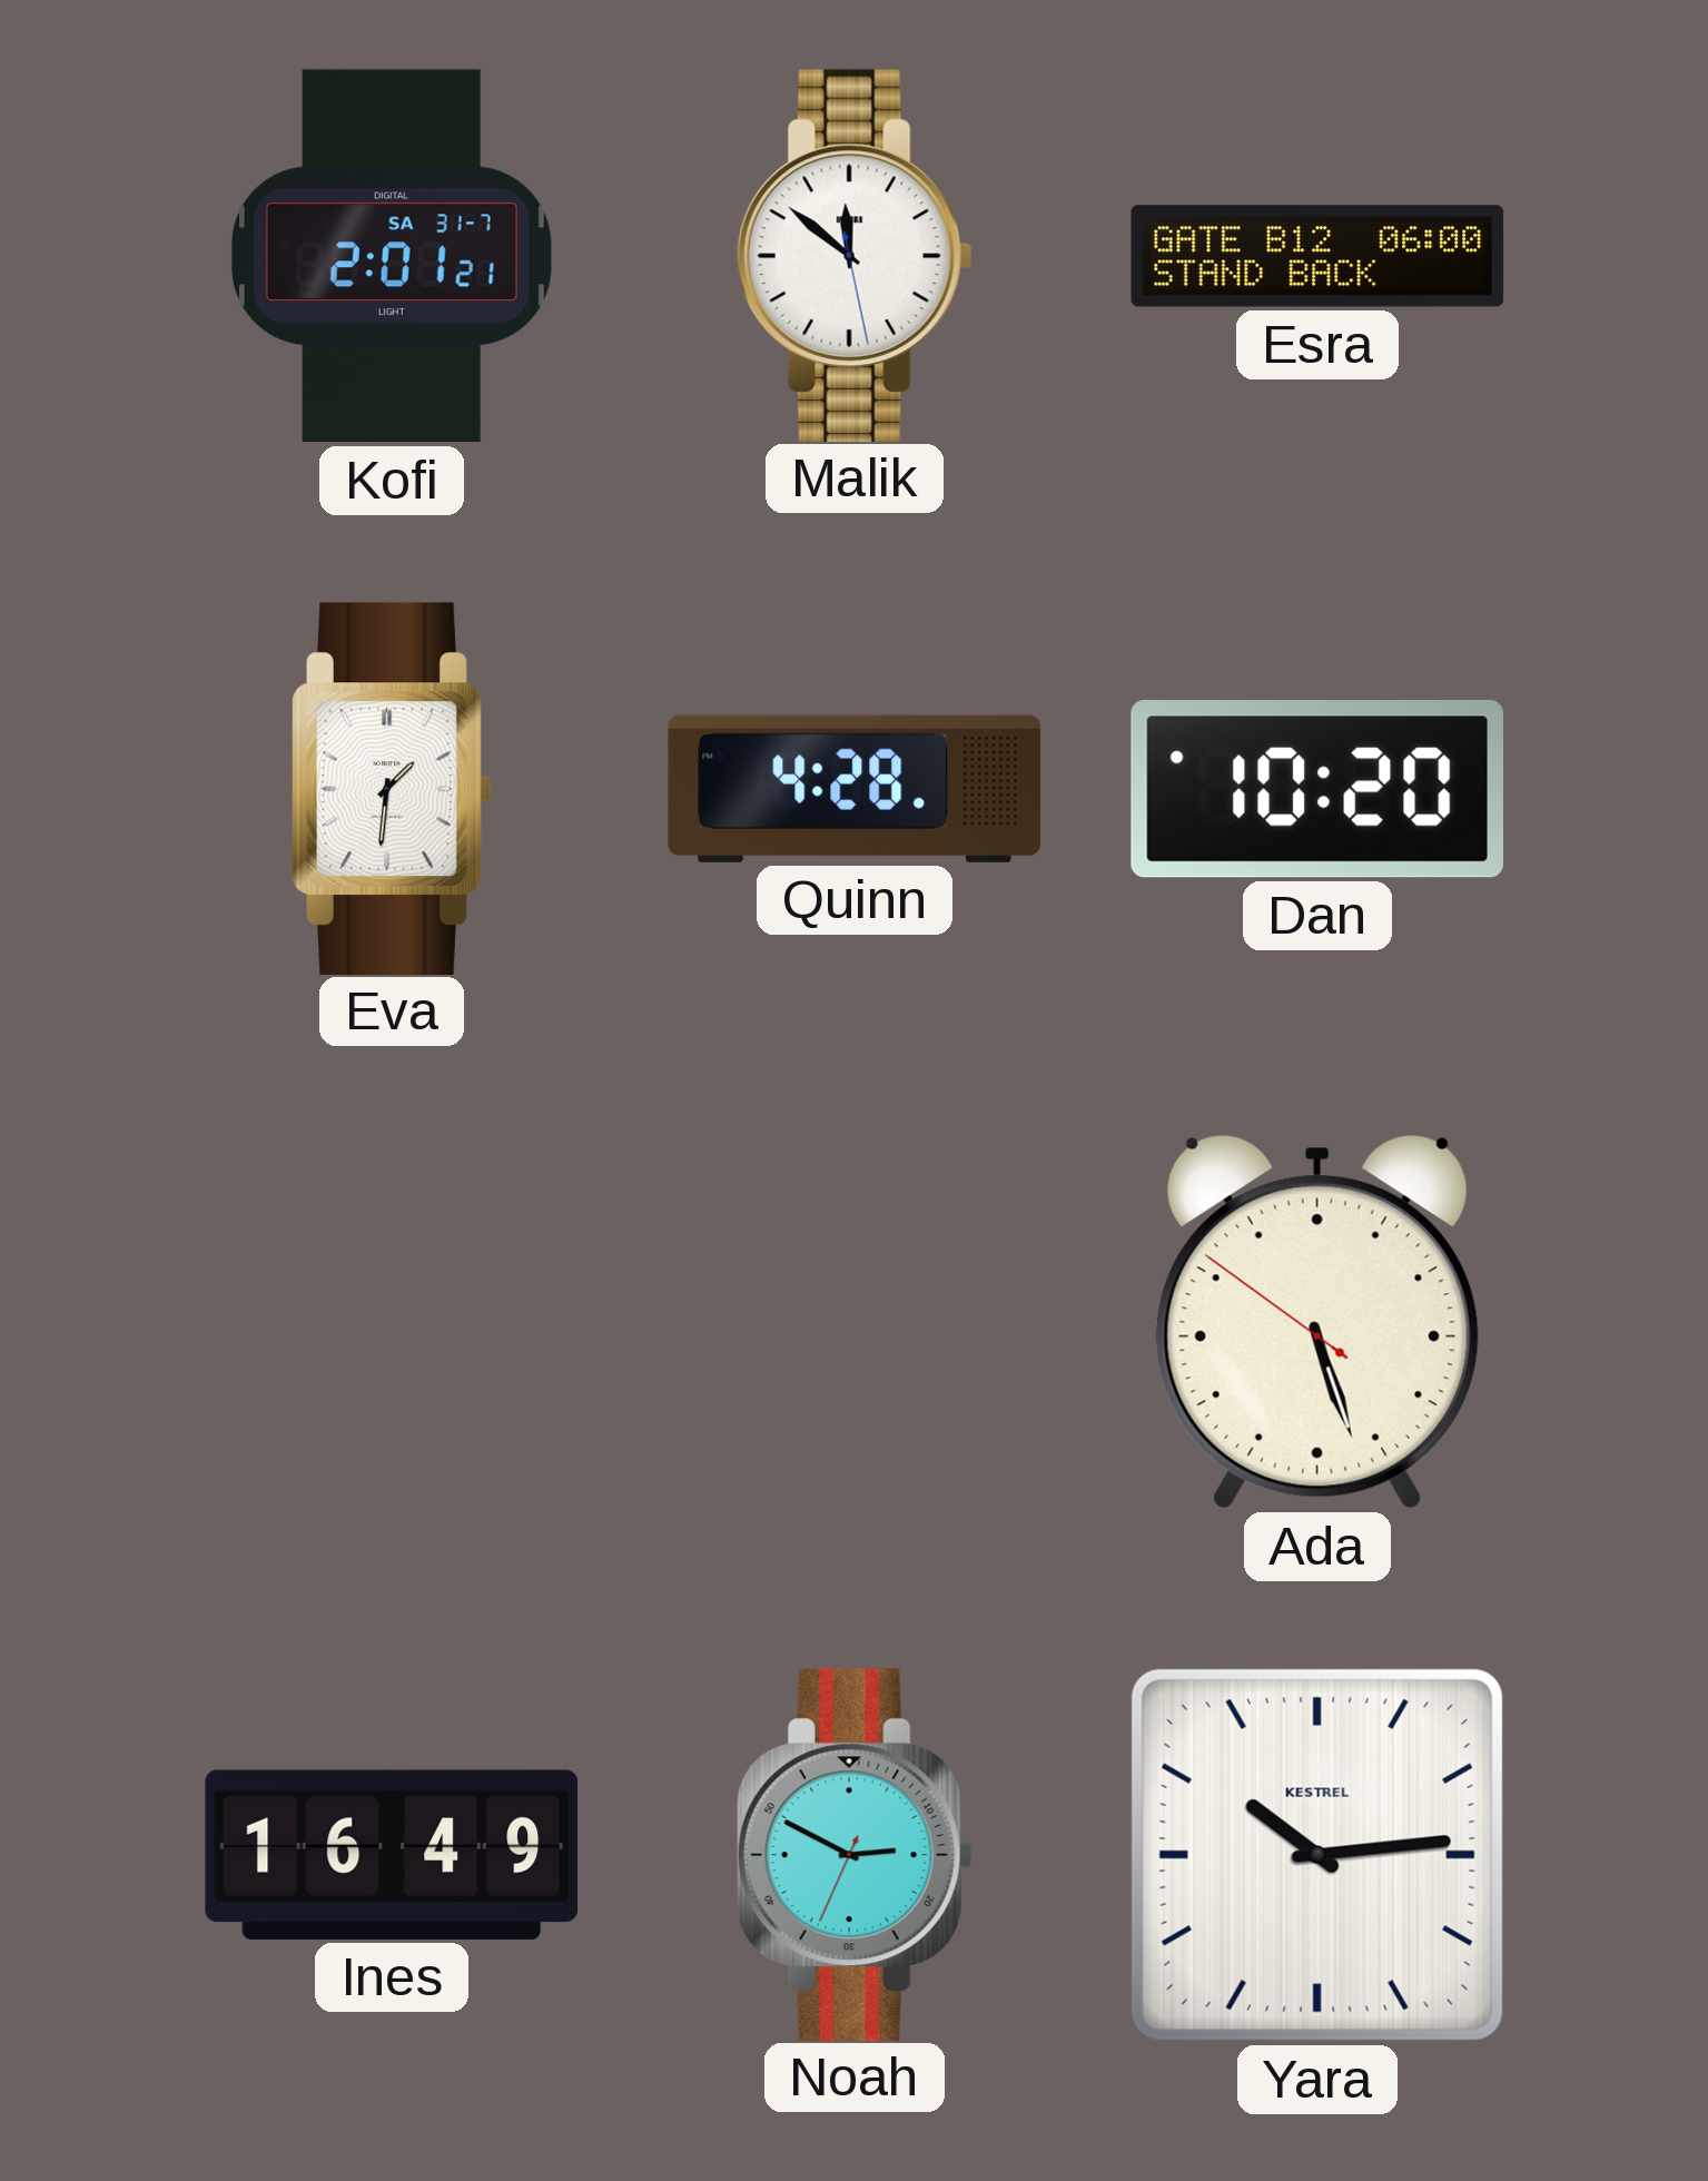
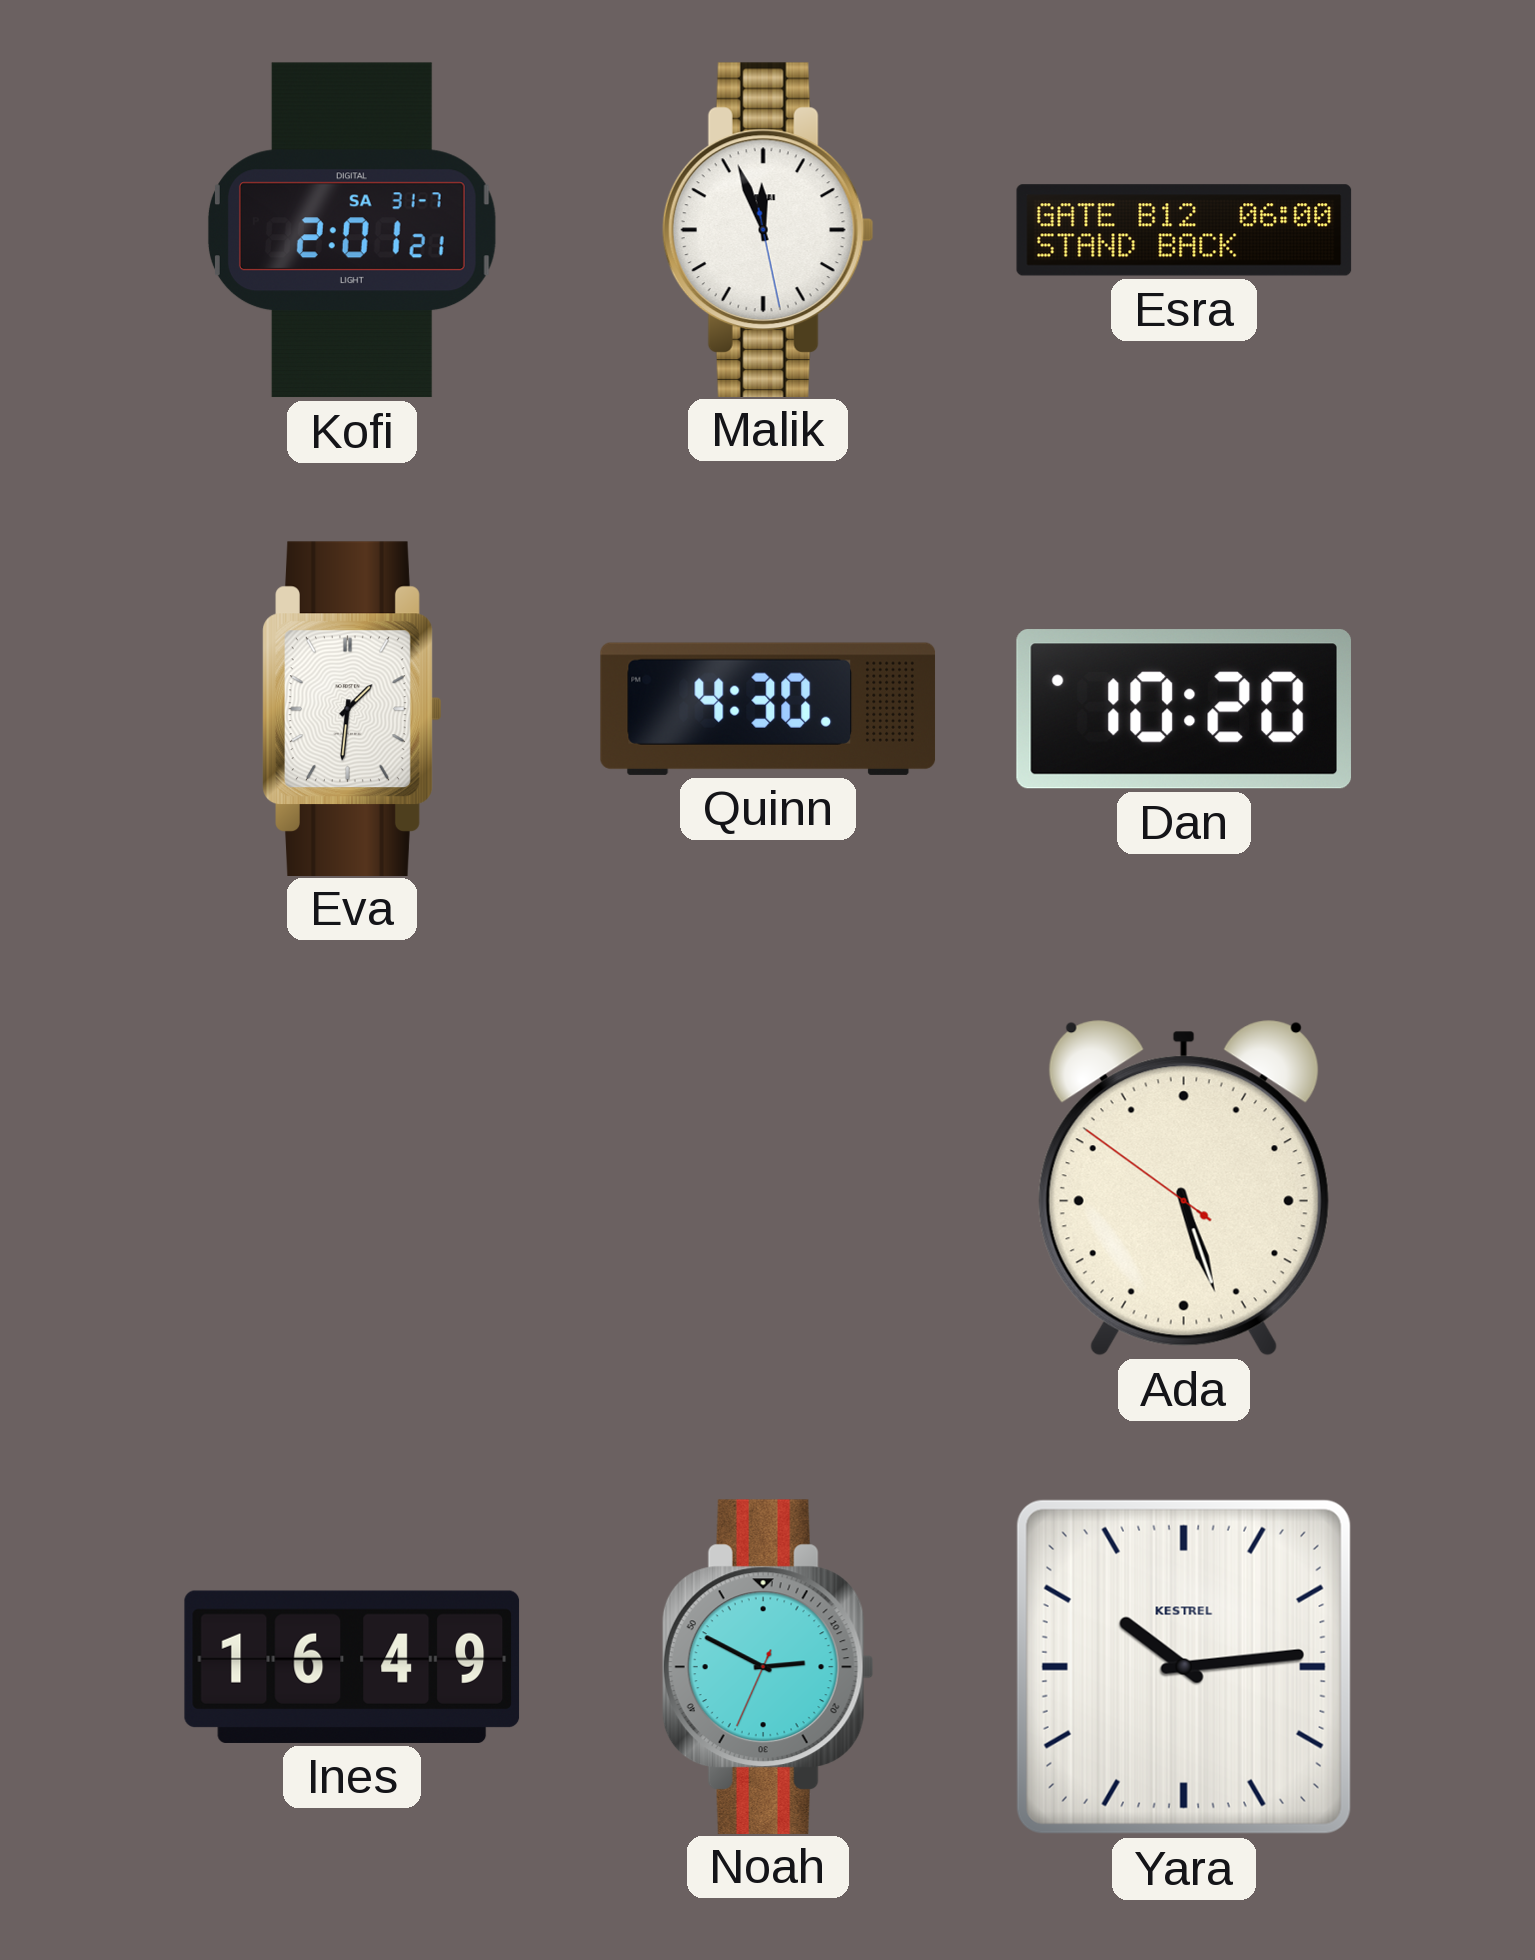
Malik: 11:51 -> 11:56
Quinn: 4:28 -> 4:30
